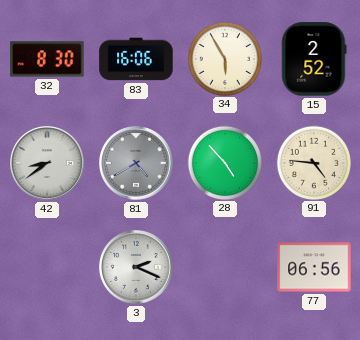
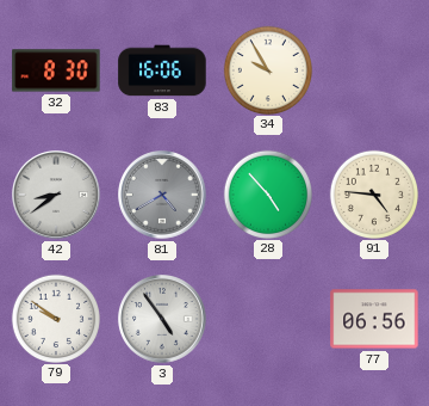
34: 5:55 -> 9:55
15: 2:52 -> none
79: none -> 9:51
3: 2:19 -> 4:54
